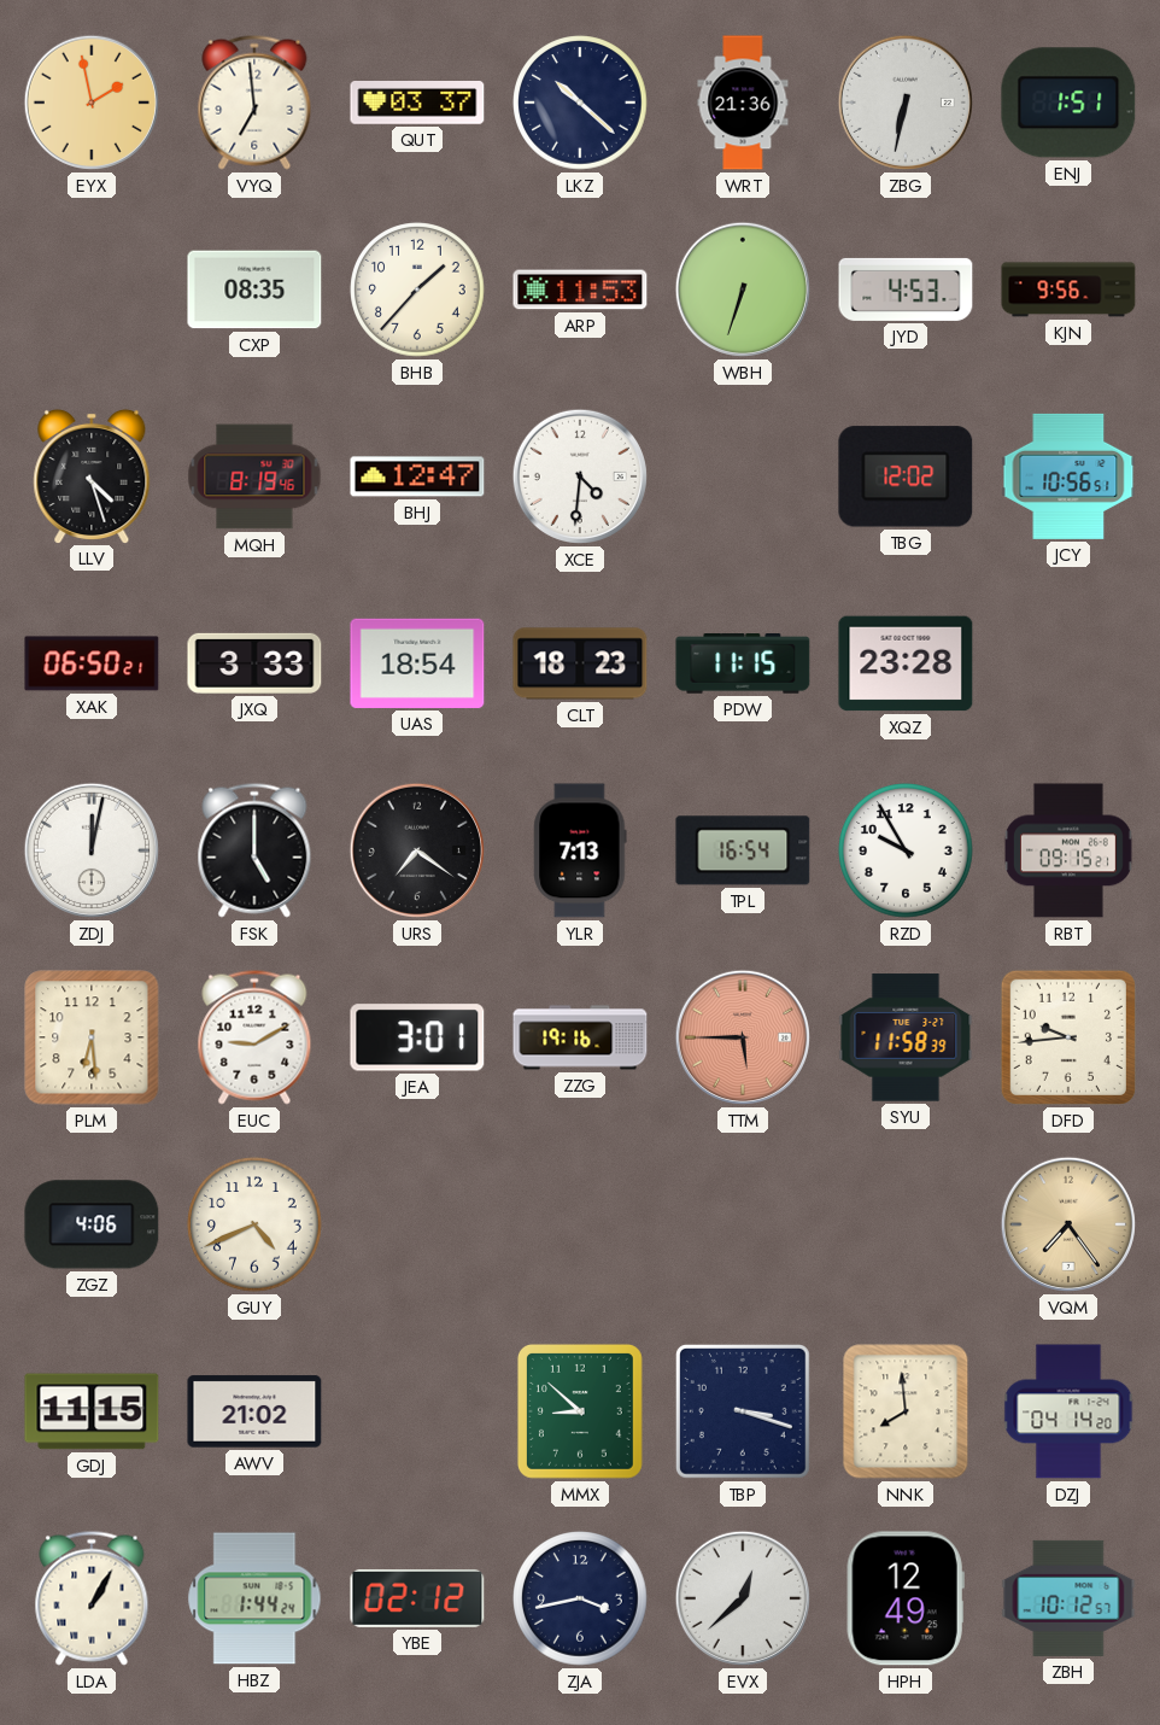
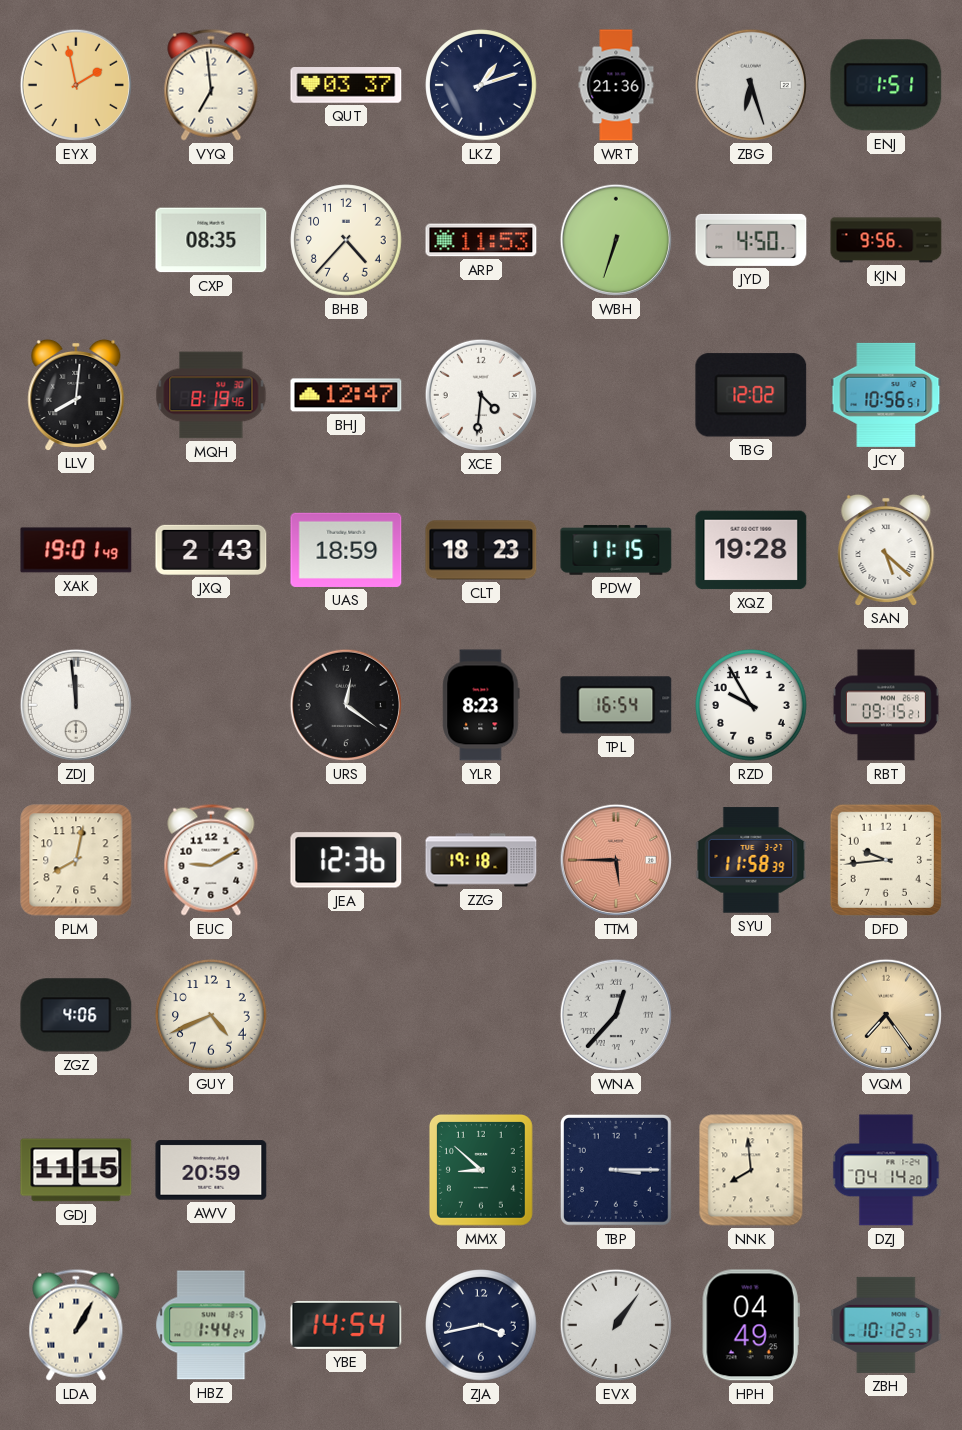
LKZ: 10:22 -> 1:12
ZBG: 6:32 -> 6:27
BHB: 1:37 -> 4:37
JYD: 4:53 -> 4:50
LLV: 4:27 -> 8:01
XAK: 06:50 -> 19:01
JXQ: 3:33 -> 2:43
UAS: 18:54 -> 18:59
XQZ: 23:28 -> 19:28
SAN: none -> 5:22
ZDJ: 12:02 -> 11:59
FSK: 5:00 -> none
URS: 7:21 -> 12:21
YLR: 7:13 -> 8:23
PLM: 6:29 -> 8:02
JEA: 3:01 -> 12:36
ZZG: 19:16 -> 19:18
WNA: none -> 12:37
AWV: 21:02 -> 20:59
TBP: 3:18 -> 3:15
YBE: 02:12 -> 14:54
EVX: 12:38 -> 1:06
HPH: 12:49 -> 04:49
